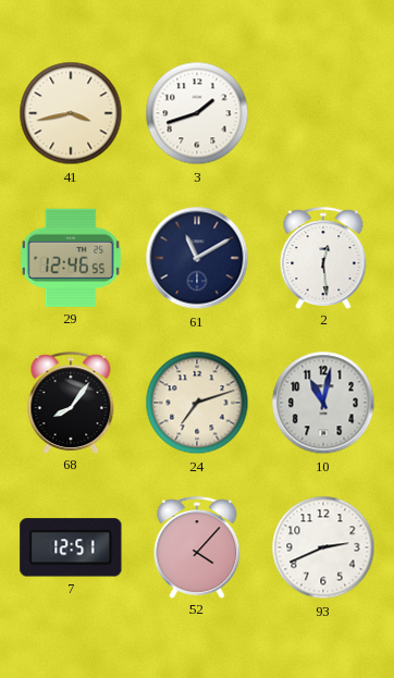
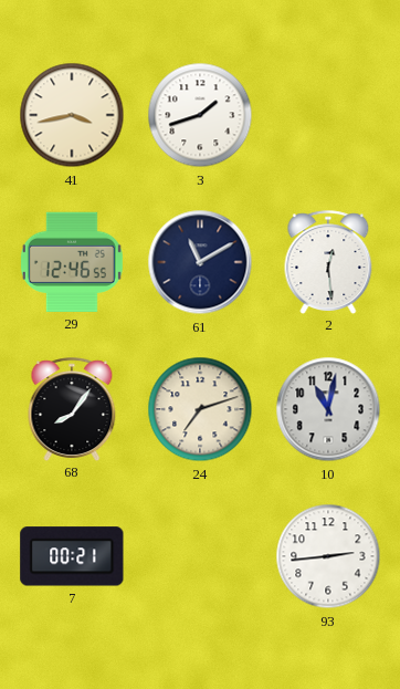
7: 12:51 -> 00:21
52: 4:07 -> none
93: 2:41 -> 2:44
